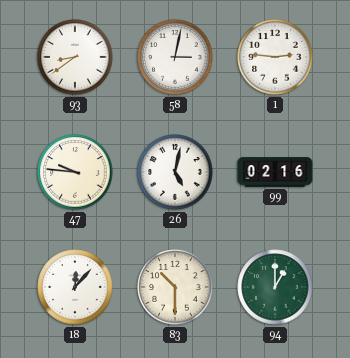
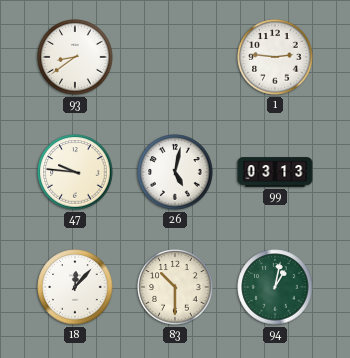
58: 3:02 -> none
99: 02:16 -> 03:13
94: 1:00 -> 1:02
